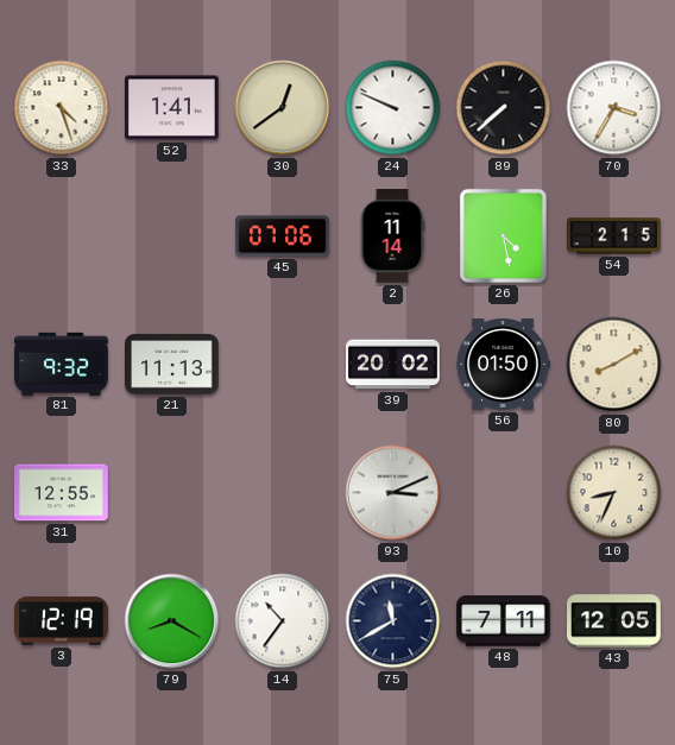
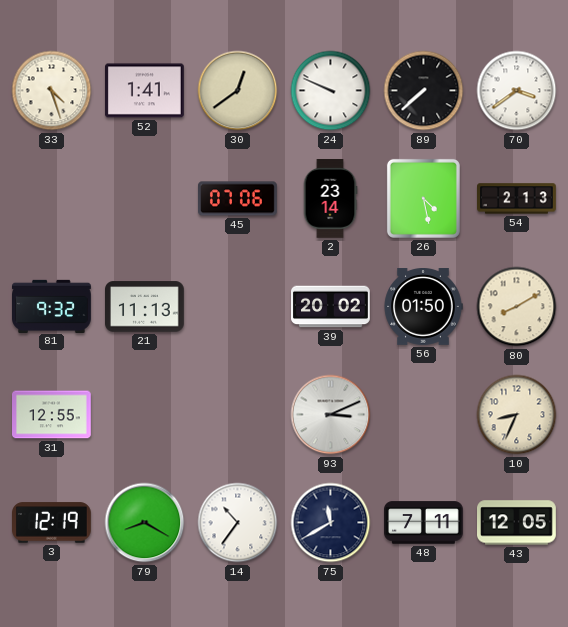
70: 3:35 -> 3:39
2: 11:14 -> 23:14
54: 2:15 -> 2:13
